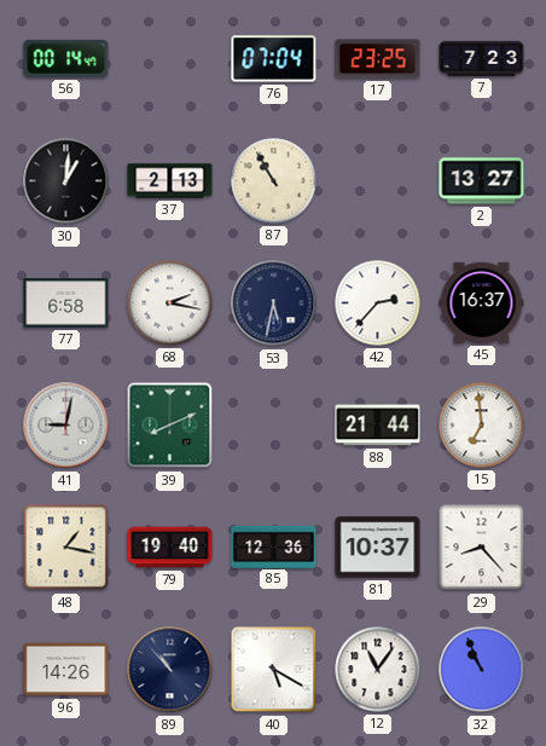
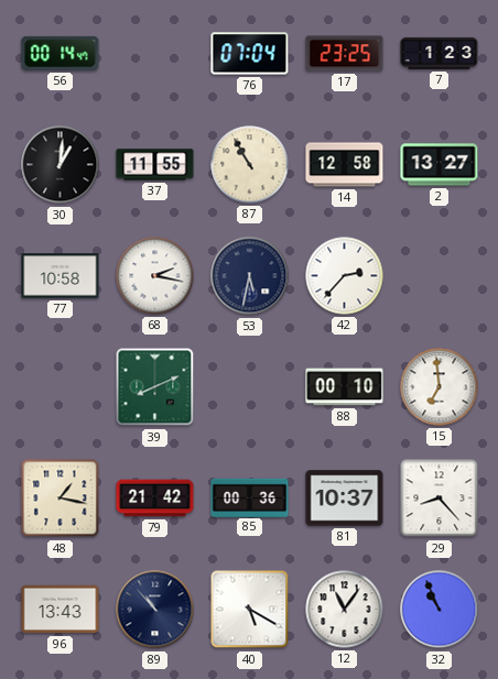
7: 7:23 -> 1:23
37: 2:13 -> 11:55
14: none -> 12:58
77: 6:58 -> 10:58
45: 16:37 -> none
41: 9:02 -> none
88: 21:44 -> 00:10
79: 19:40 -> 21:42
85: 12:36 -> 00:36
96: 14:26 -> 13:43
